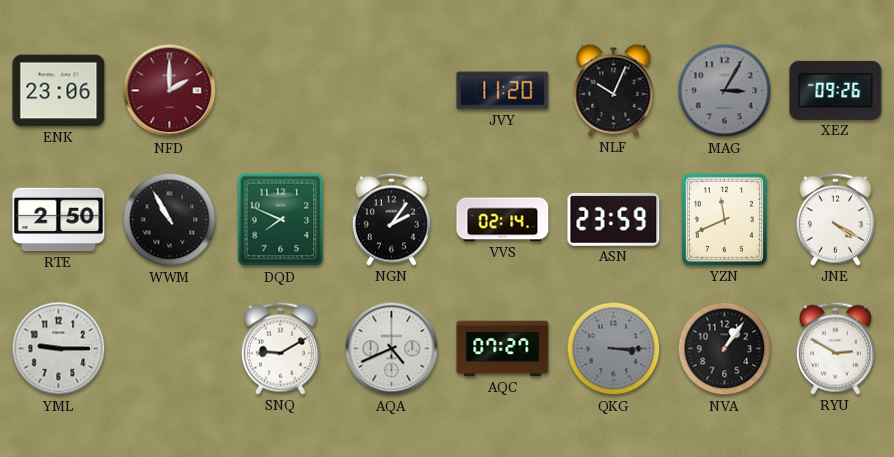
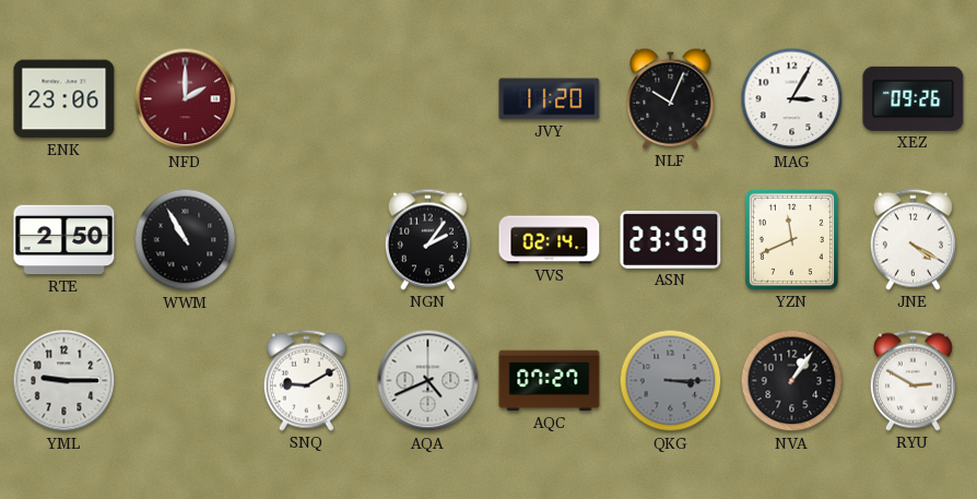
MAG dial: grey -> white
DQD: 7:49 -> none
